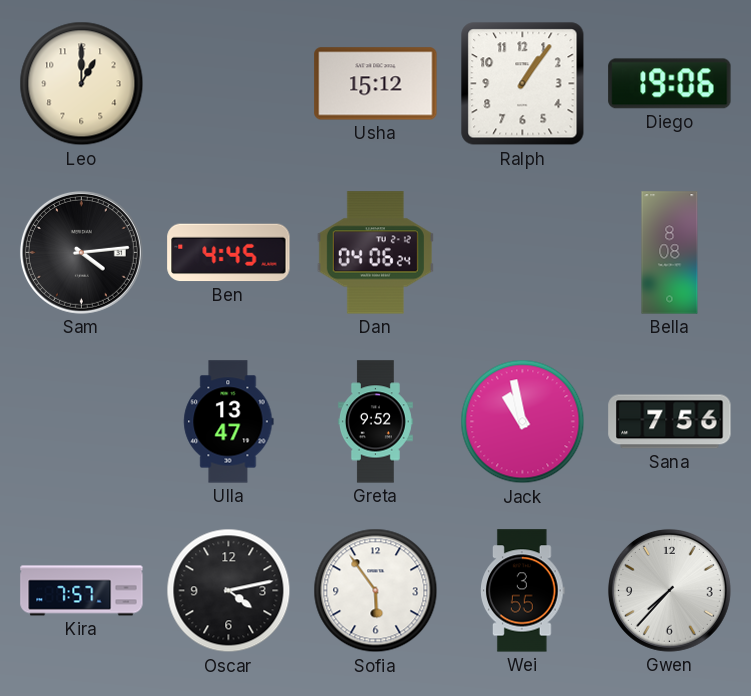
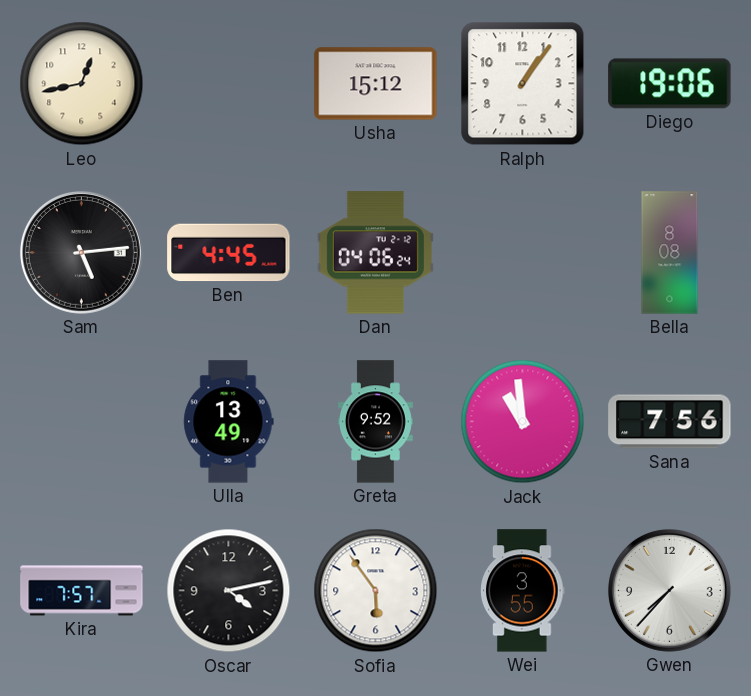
Leo: 1:00 -> 12:43
Sam: 4:14 -> 5:14
Ulla: 13:47 -> 13:49
Jack: 10:58 -> 10:59
